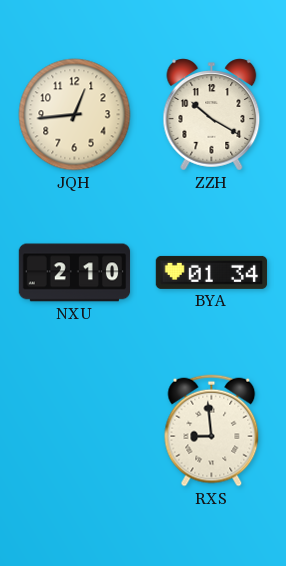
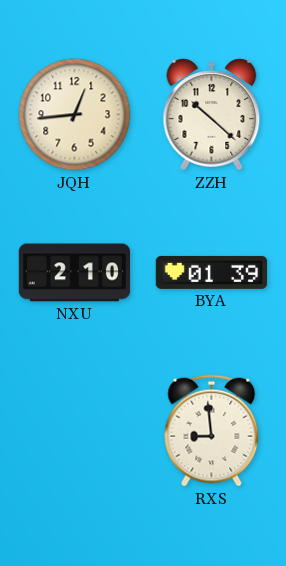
ZZH: 10:20 -> 10:22
BYA: 01:34 -> 01:39
